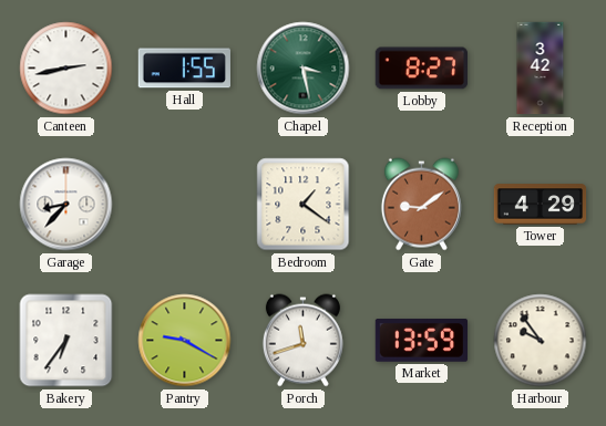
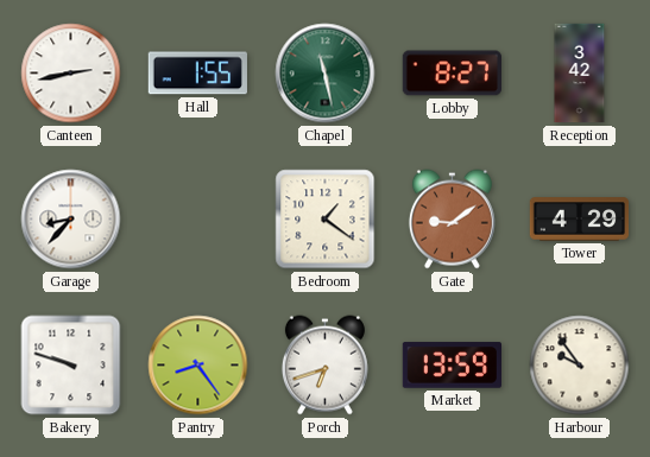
Chapel: 3:28 -> 11:28
Bakery: 6:36 -> 9:48
Pantry: 9:20 -> 8:24
Porch: 11:42 -> 6:42
